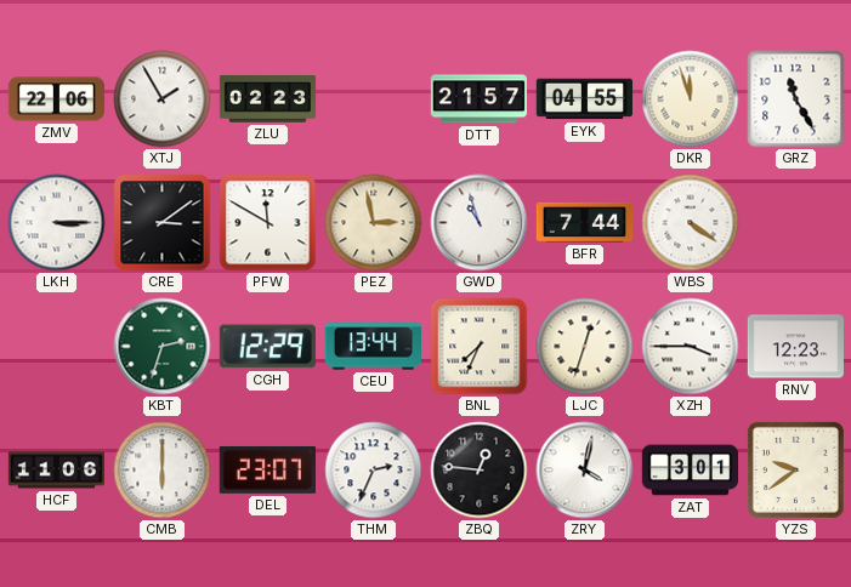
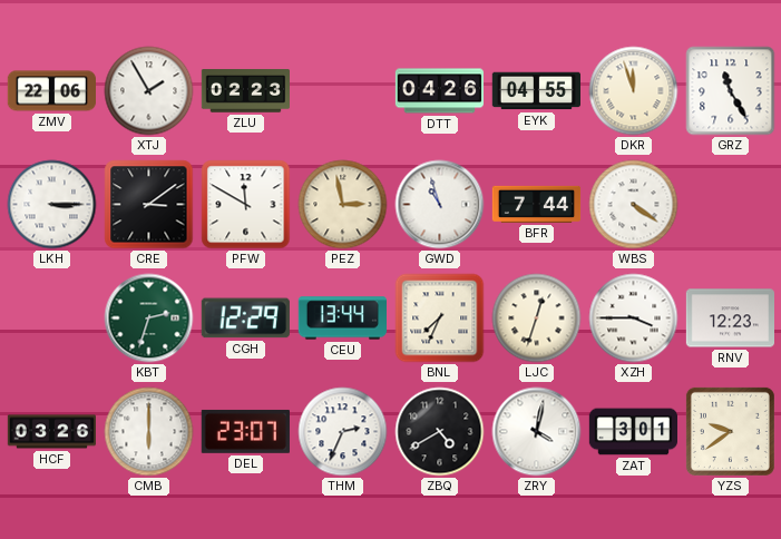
DTT: 21:57 -> 04:26
HCF: 11:06 -> 03:26
ZBQ: 12:46 -> 4:40
